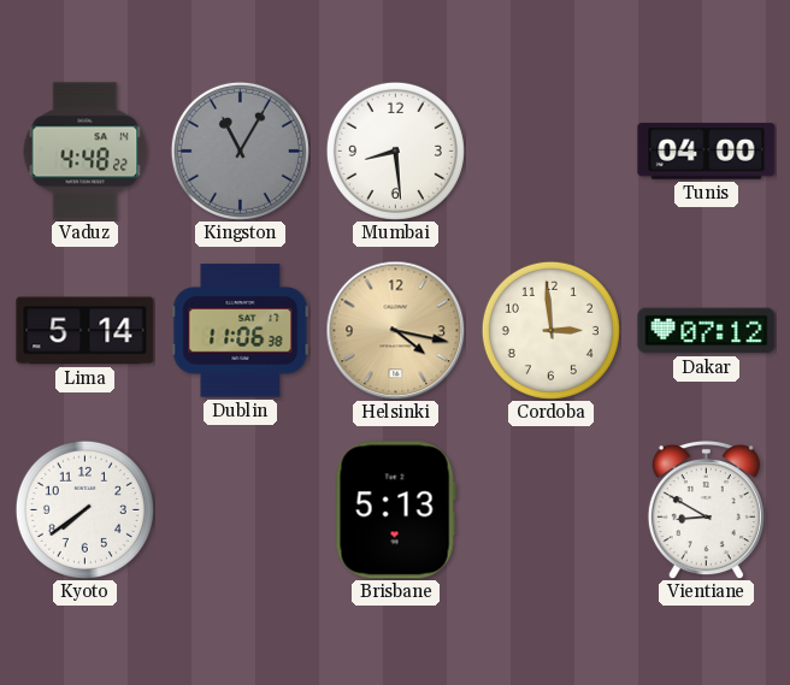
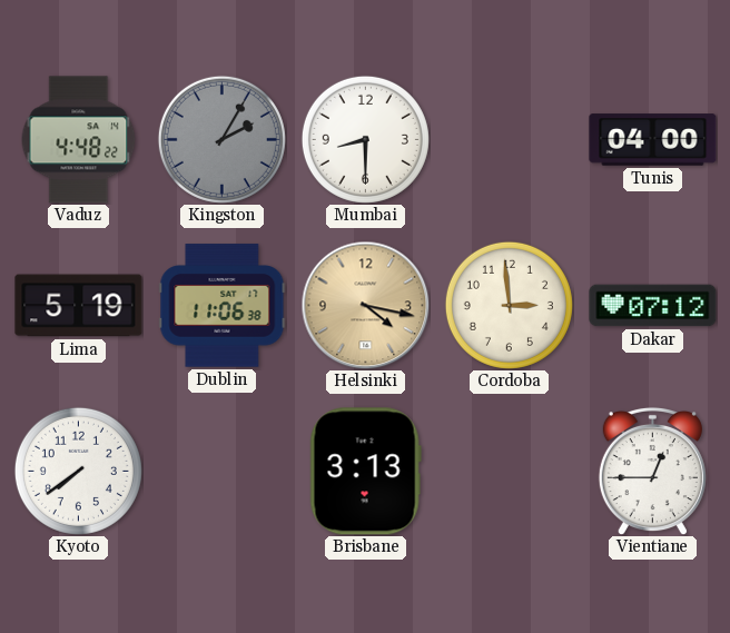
Kingston: 11:05 -> 2:05
Mumbai: 8:29 -> 8:30
Lima: 5:14 -> 5:19
Brisbane: 5:13 -> 3:13
Vientiane: 8:50 -> 12:45
